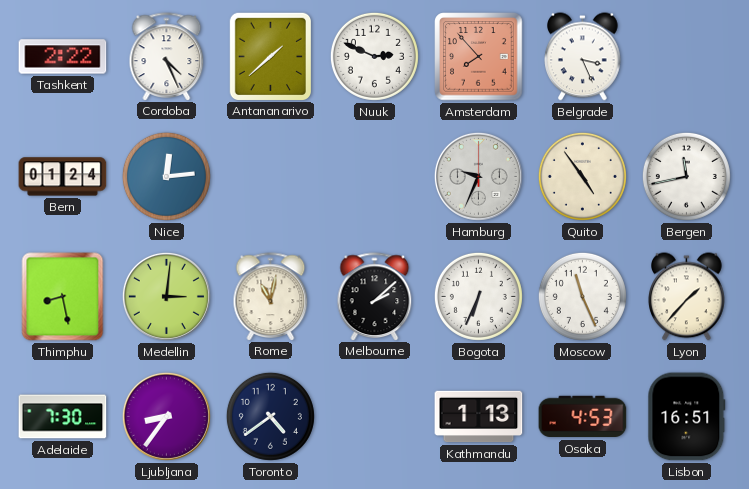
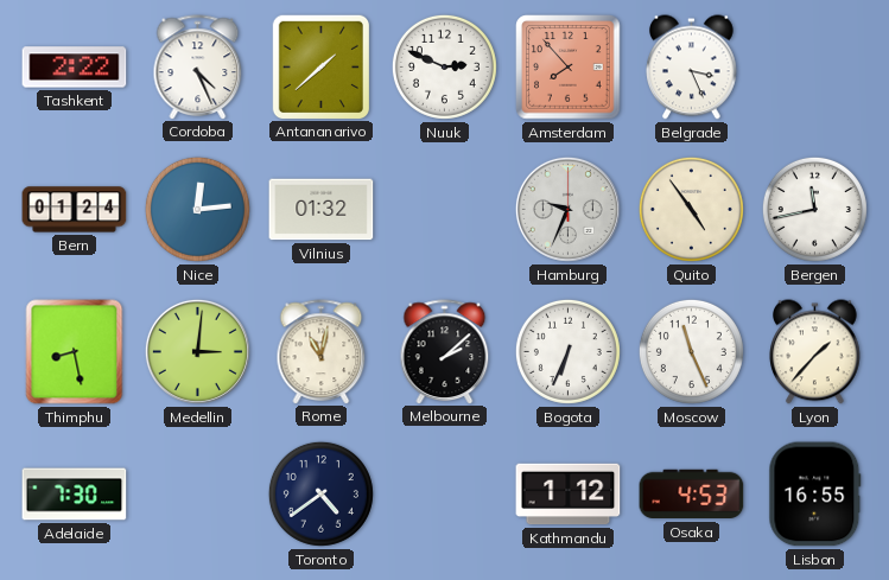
Vilnius: none -> 01:32
Ljubljana: 8:36 -> none
Kathmandu: 1:13 -> 1:12
Lisbon: 16:51 -> 16:55
